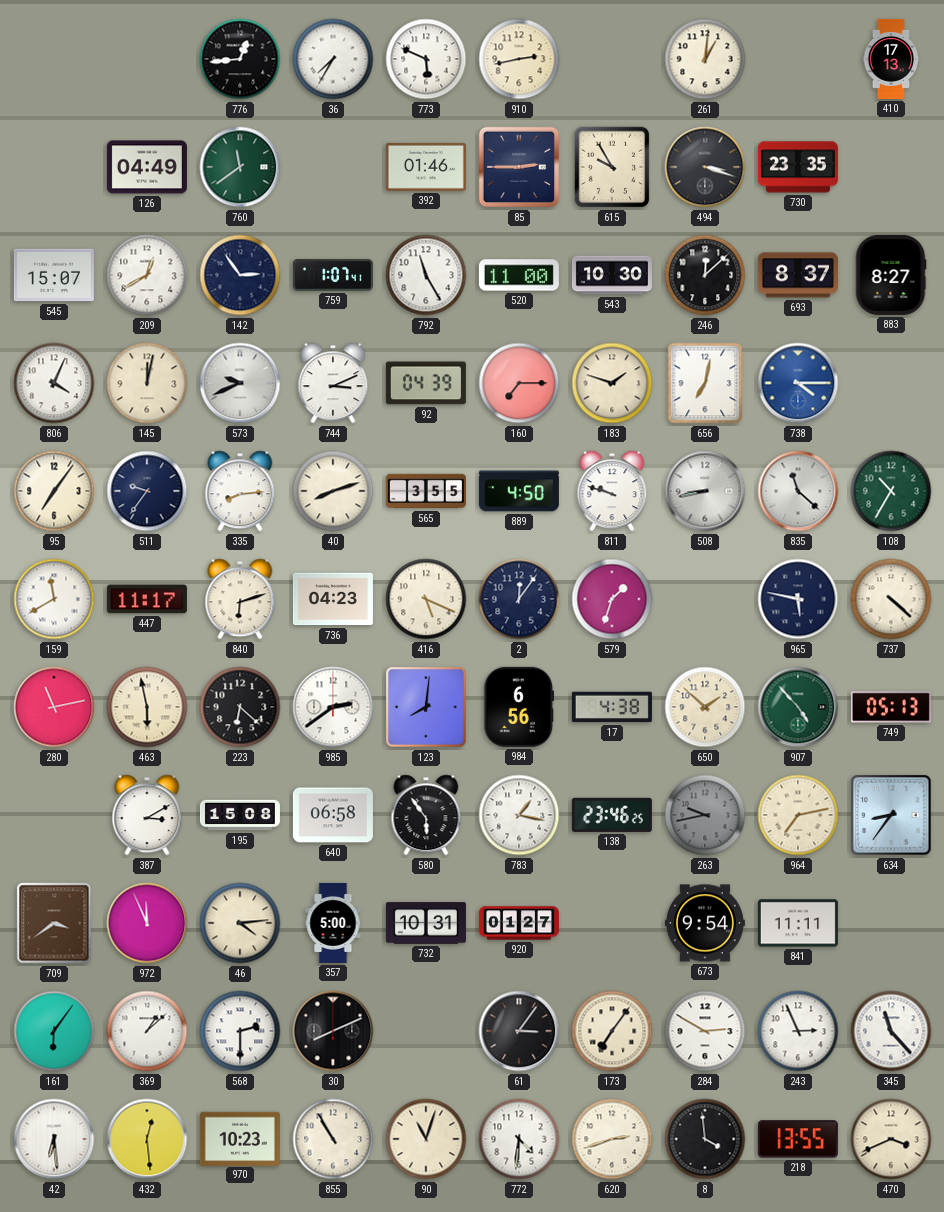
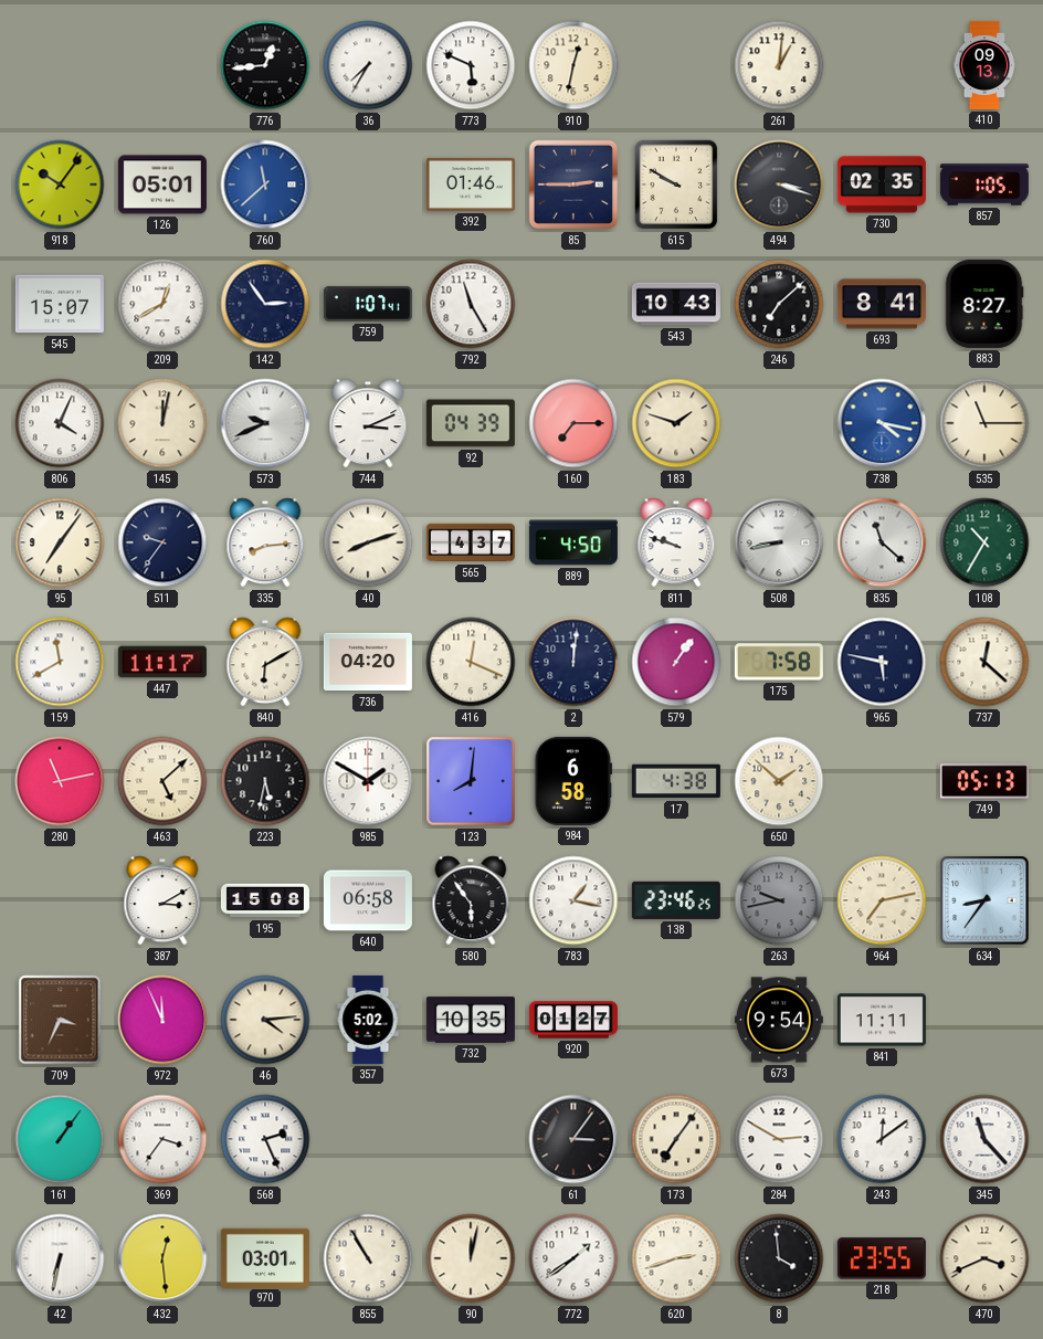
910: 2:43 -> 12:32
410: 17:13 -> 09:13
918: none -> 10:06
126: 04:49 -> 05:01
760: 11:39 -> 11:38
760 dial: green -> blue
615: 9:55 -> 9:50
730: 23:35 -> 02:35
857: none -> 1:05
520: 11:00 -> none
543: 10:30 -> 10:43
246: 12:08 -> 7:08
693: 8:37 -> 8:41
656: 7:02 -> none
738: 4:15 -> 4:17
535: none -> 11:15
565: 3:55 -> 4:37
840: 6:12 -> 6:10
736: 04:23 -> 04:20
416: 5:19 -> 12:19
2: 12:06 -> 12:01
579: 1:33 -> 1:06
175: none -> 7:58
737: 4:22 -> 12:22
463: 5:58 -> 5:08
223: 6:22 -> 5:32
985: 2:39 -> 1:50
984: 6:56 -> 6:58
907: 4:53 -> none
709: 3:39 -> 3:34
357: 5:00 -> 5:02
732: 10:31 -> 10:35
161: 6:06 -> 1:06
369: 1:08 -> 3:36
568: 2:30 -> 2:26
30: 8:11 -> none
243: 2:56 -> 12:09
42: 6:29 -> 6:32
970: 10:23 -> 03:01
90: 11:03 -> 12:02
772: 4:31 -> 1:39
218: 13:55 -> 23:55
